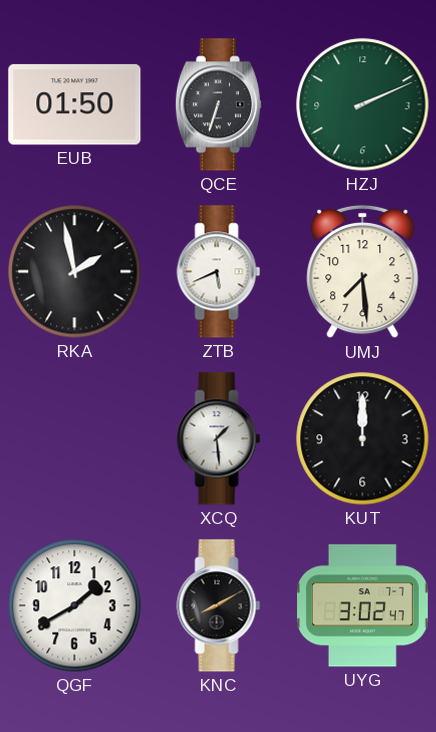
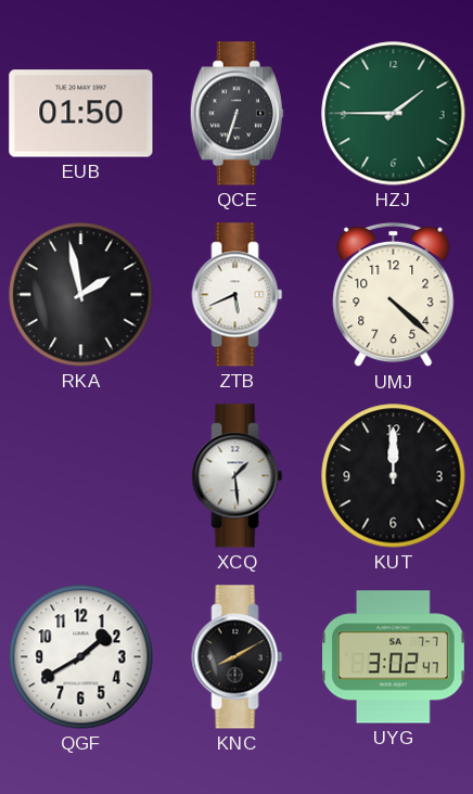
HZJ: 2:11 -> 1:45
UMJ: 7:29 -> 4:22
